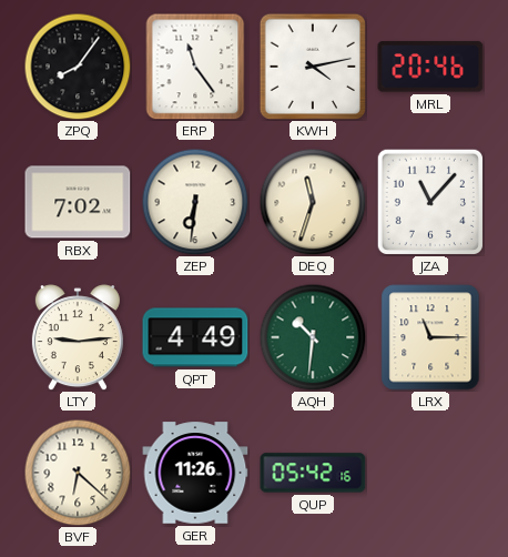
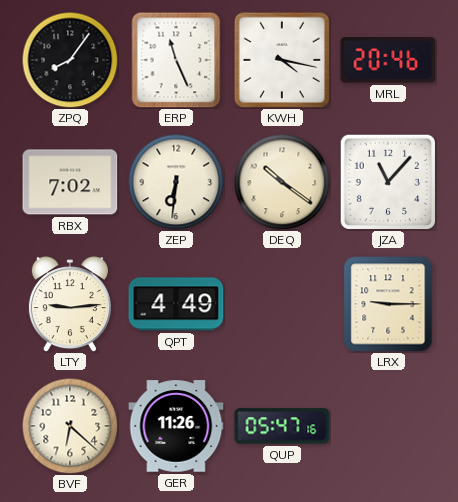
ERP: 11:24 -> 11:26
KWH: 4:13 -> 4:17
DEQ: 11:33 -> 10:21
AQH: 10:31 -> none
LRX: 11:15 -> 9:15
QUP: 05:42 -> 05:47
